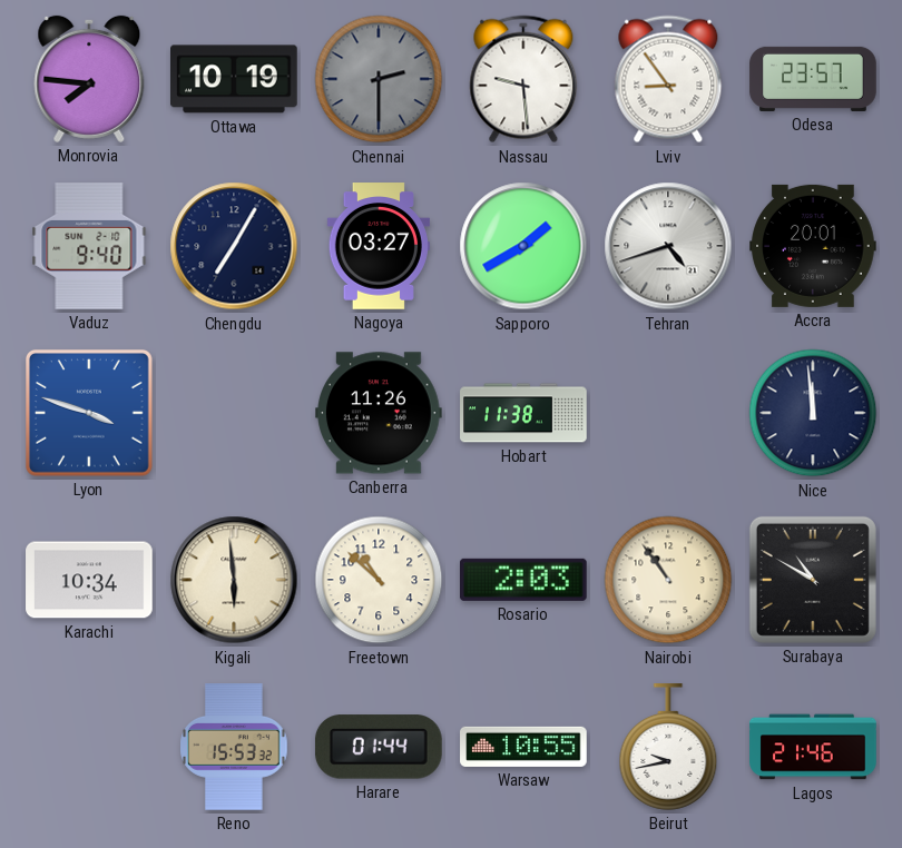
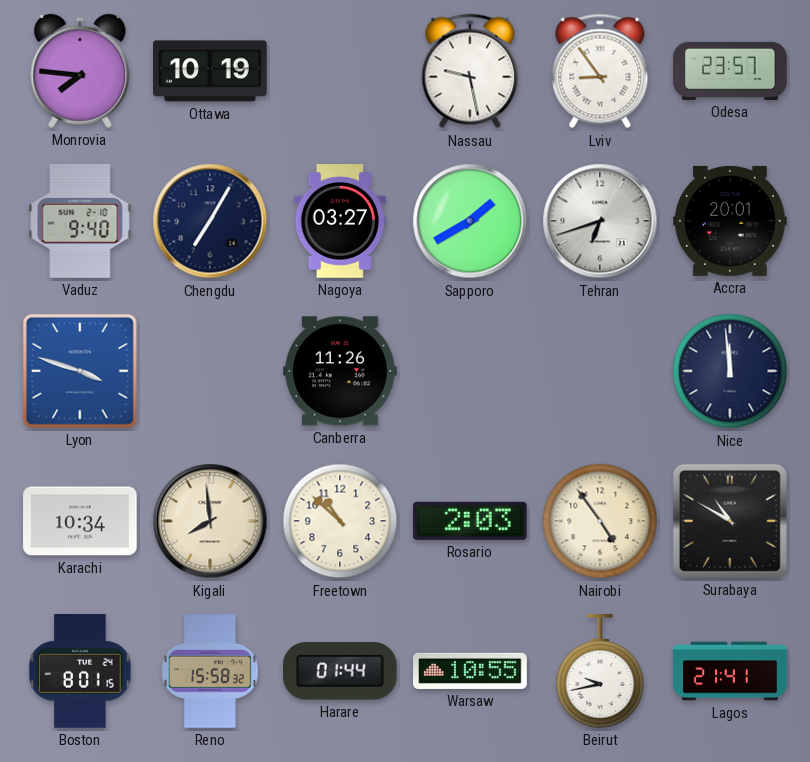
Chennai: 2:30 -> none
Nassau: 9:29 -> 9:28
Tehran: 4:42 -> 6:42
Hobart: 11:38 -> none
Kigali: 5:59 -> 7:59
Nairobi: 10:54 -> 4:54
Boston: none -> 8:01
Reno: 15:53 -> 15:58
Lagos: 21:46 -> 21:41
